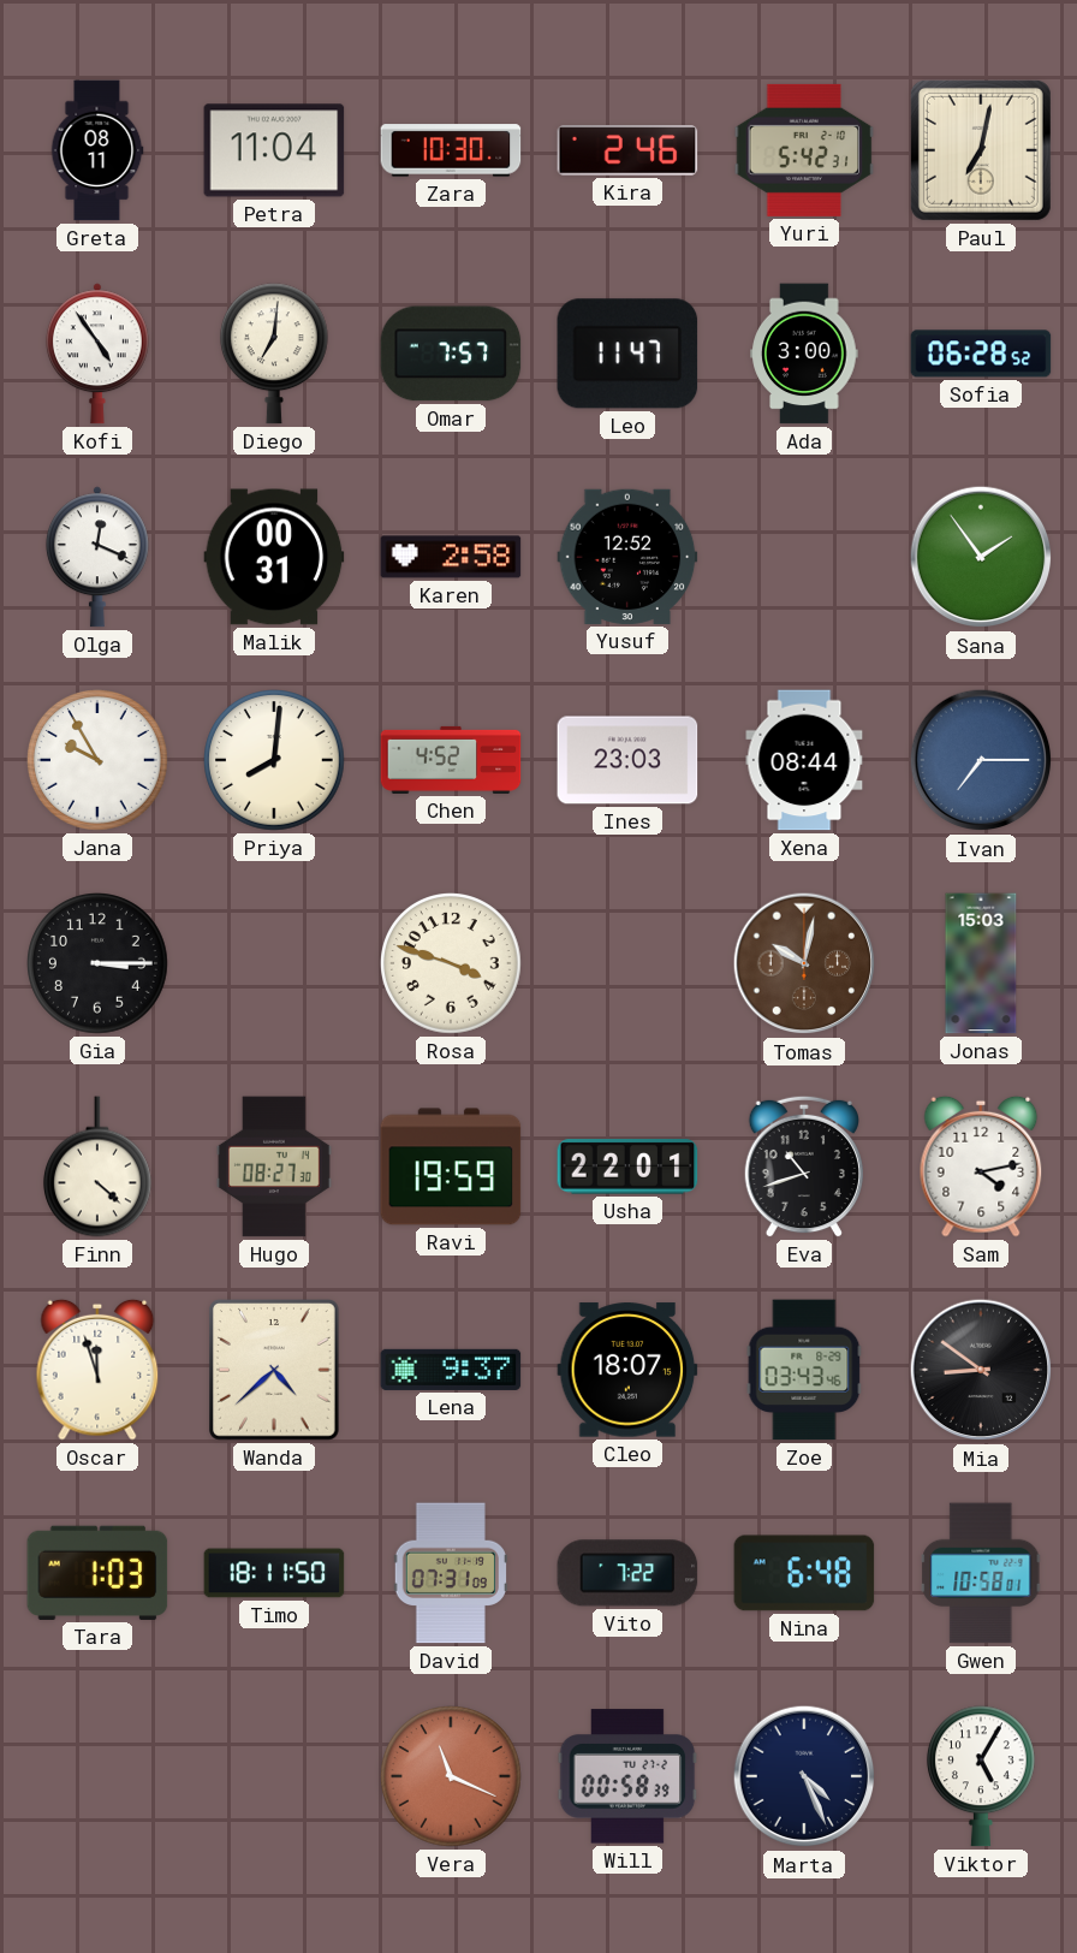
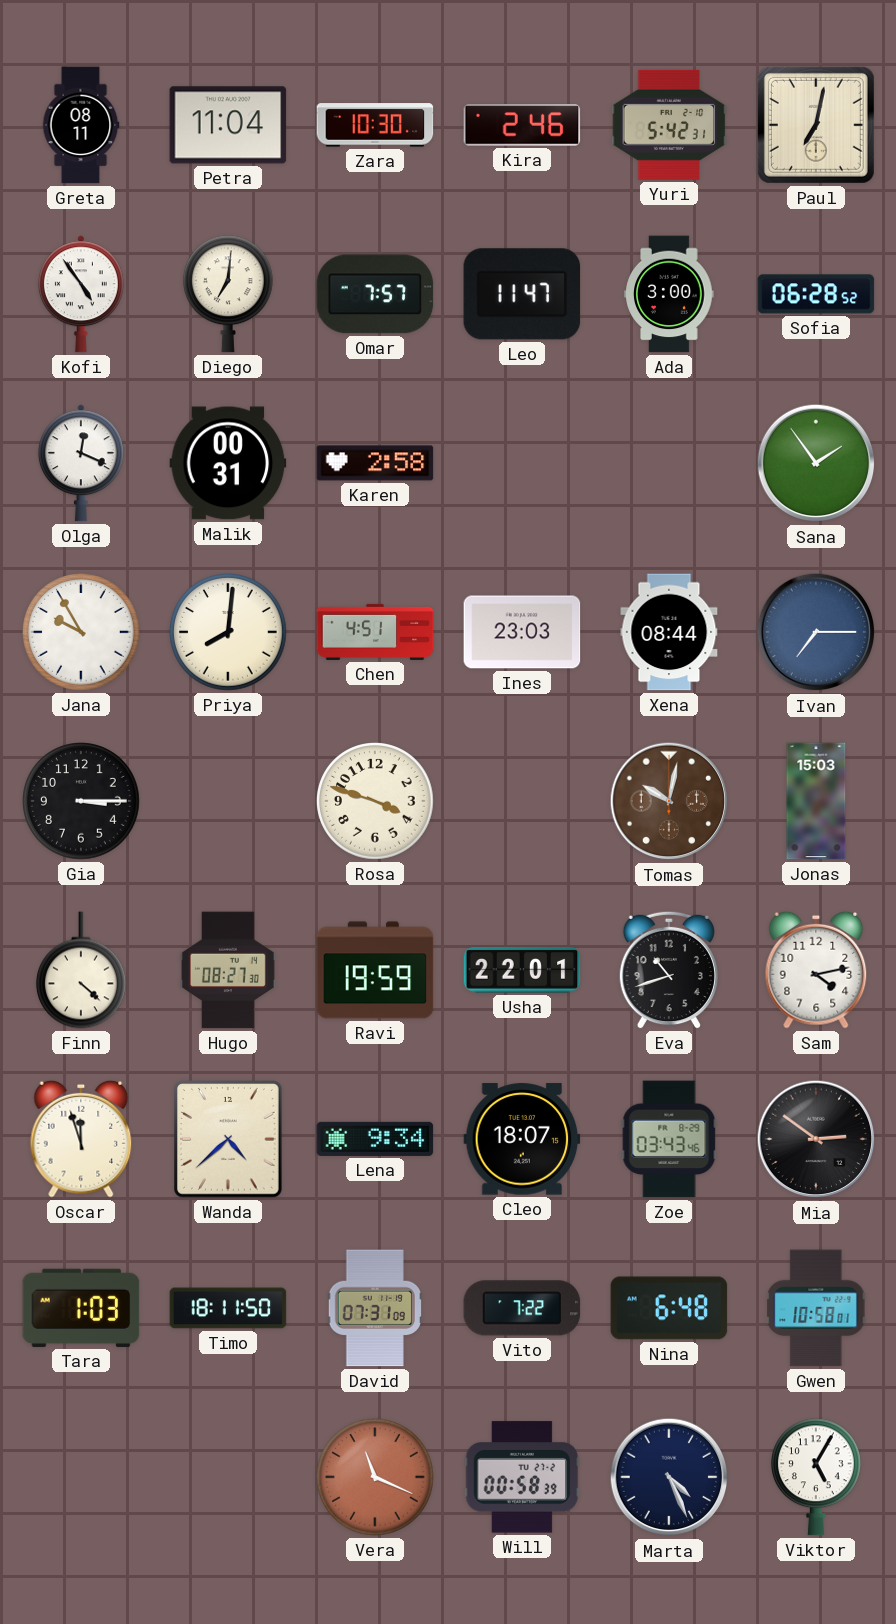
Yusuf: 12:52 -> none
Chen: 4:52 -> 4:51
Lena: 9:37 -> 9:34
Mia: 8:51 -> 2:51
